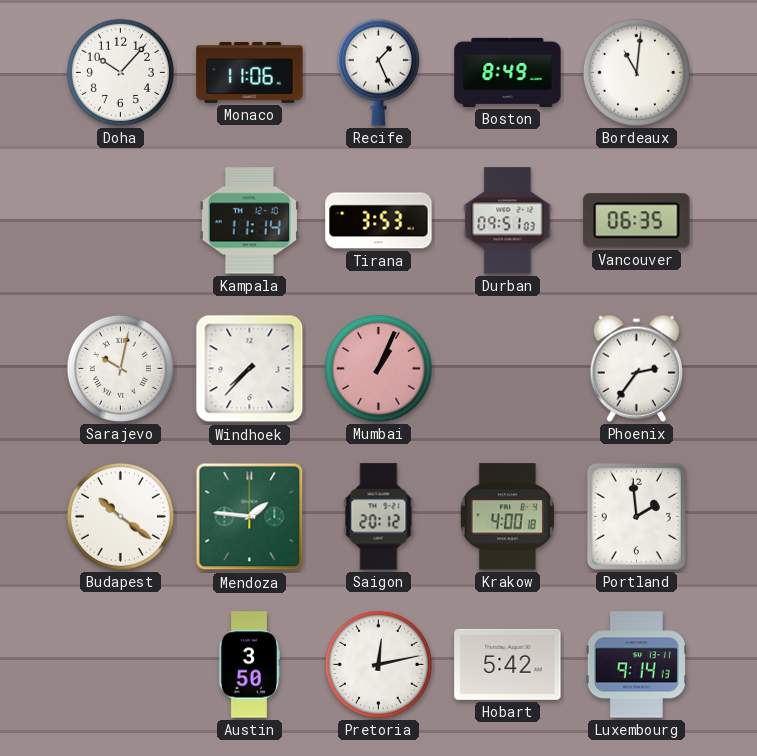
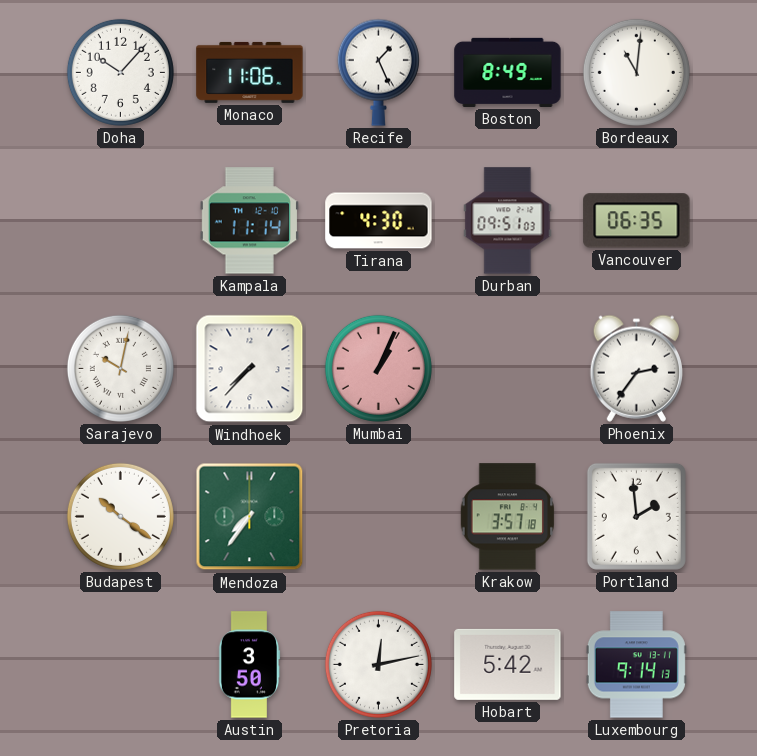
Tirana: 3:53 -> 4:30
Mendoza: 1:46 -> 7:36
Saigon: 20:12 -> none
Krakow: 4:00 -> 3:57
